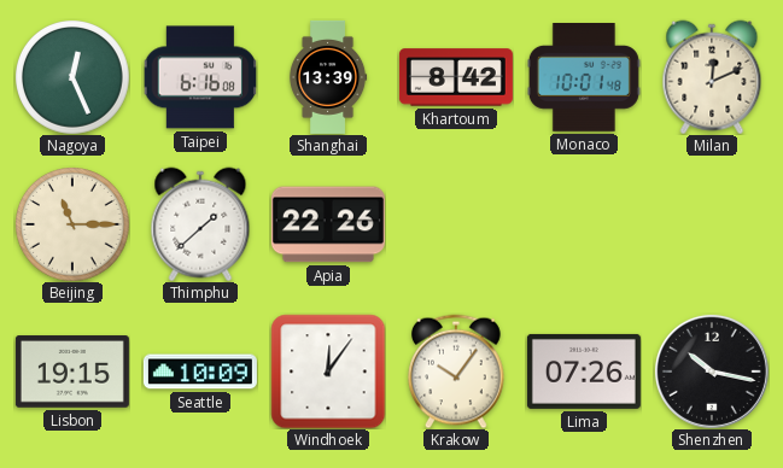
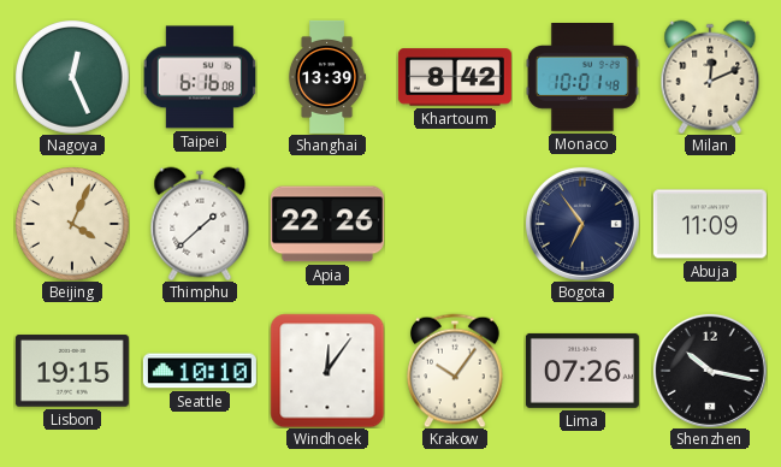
Beijing: 11:15 -> 4:04
Bogota: none -> 6:54
Abuja: none -> 11:09
Seattle: 10:09 -> 10:10
